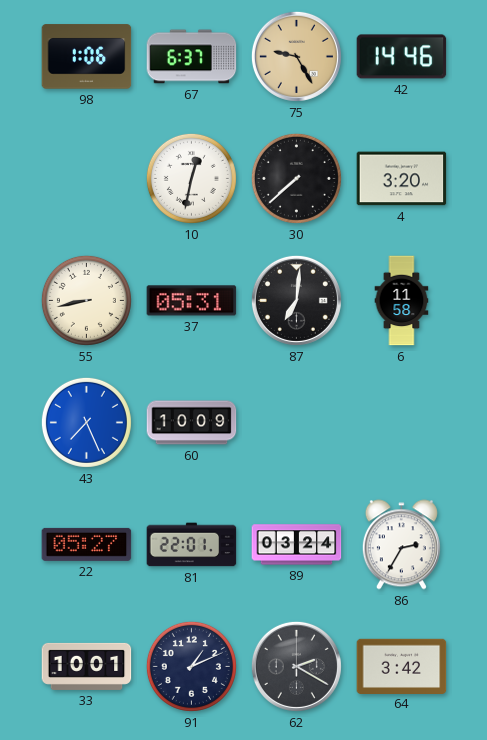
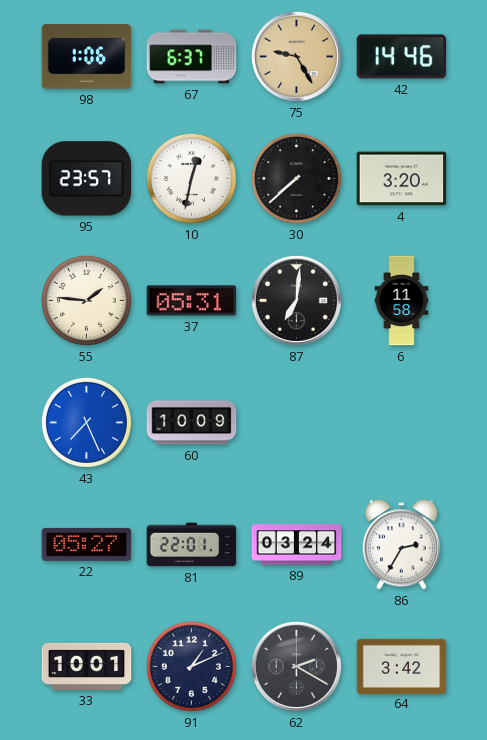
95: none -> 23:57
55: 8:43 -> 1:46
